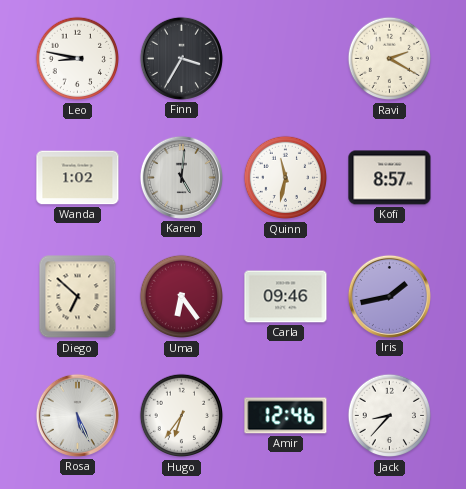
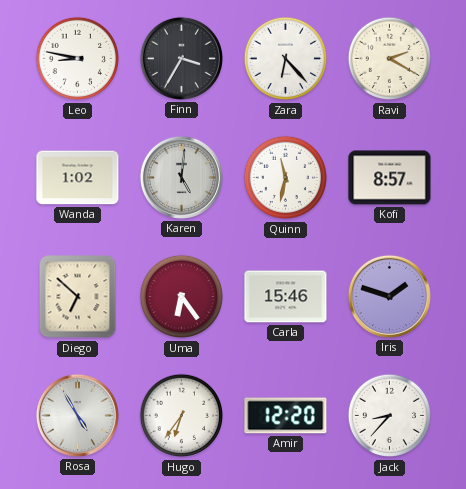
Zara: none -> 6:23
Carla: 09:46 -> 15:46
Iris: 1:43 -> 1:48
Rosa: 5:26 -> 4:55
Amir: 12:46 -> 12:20
